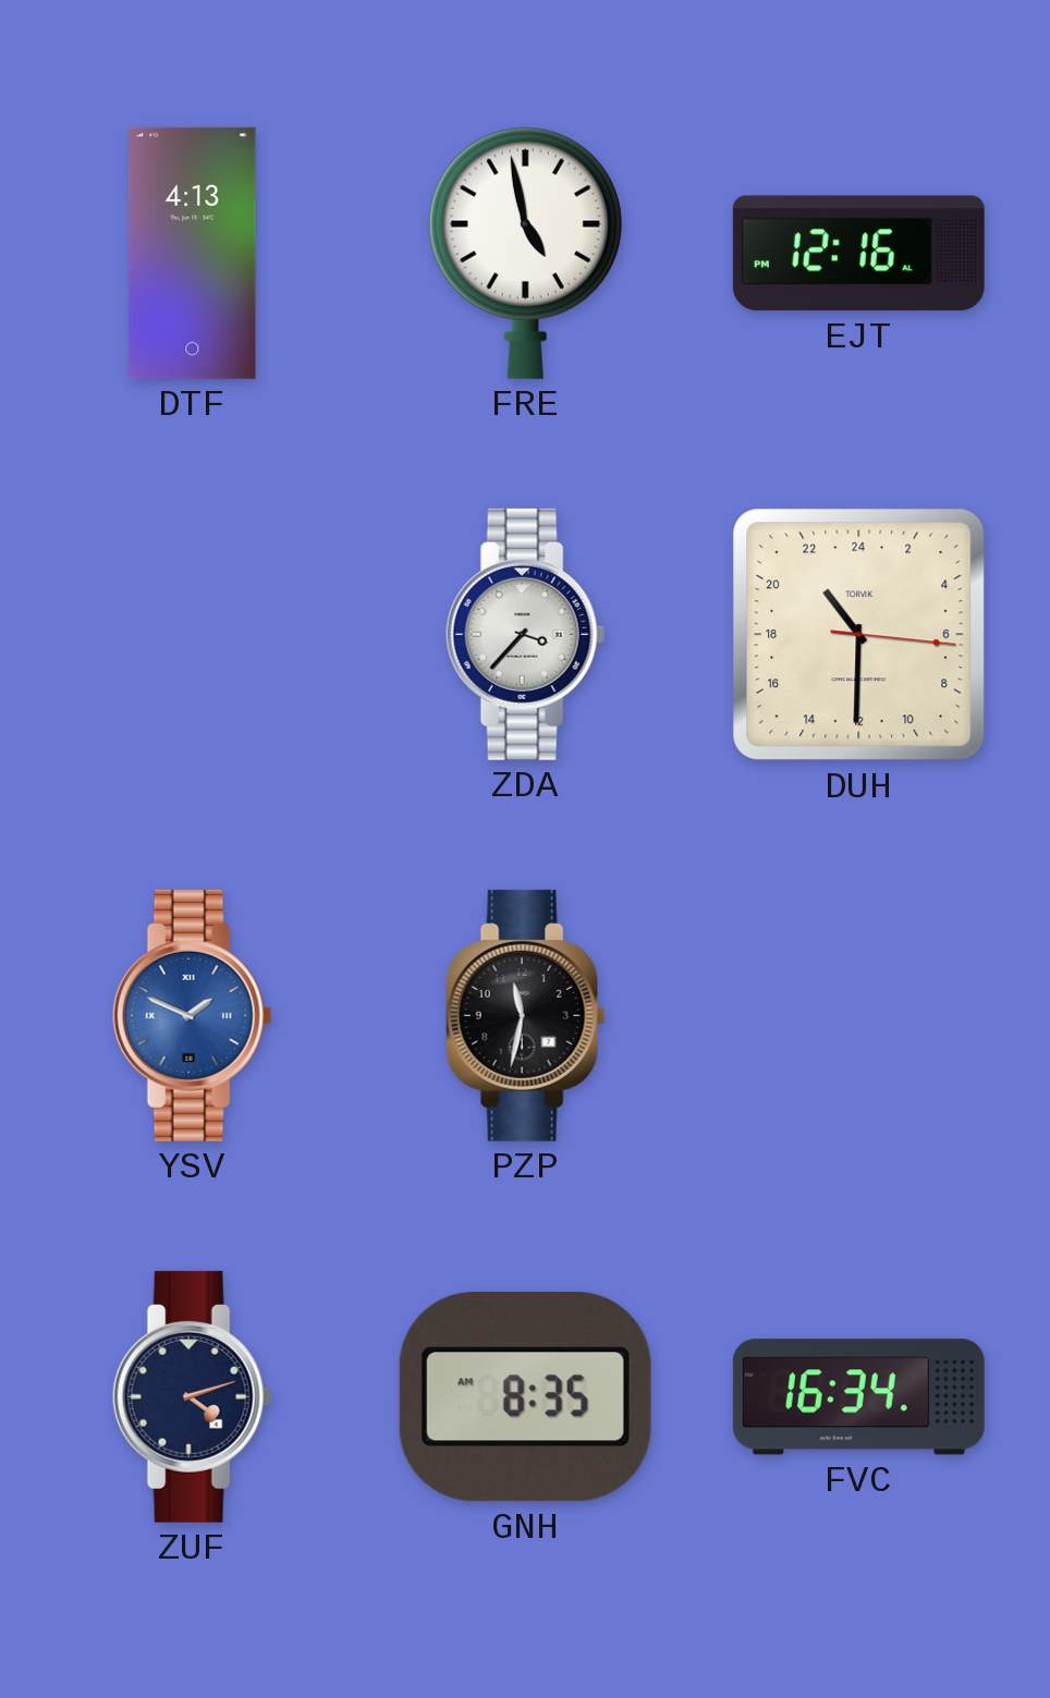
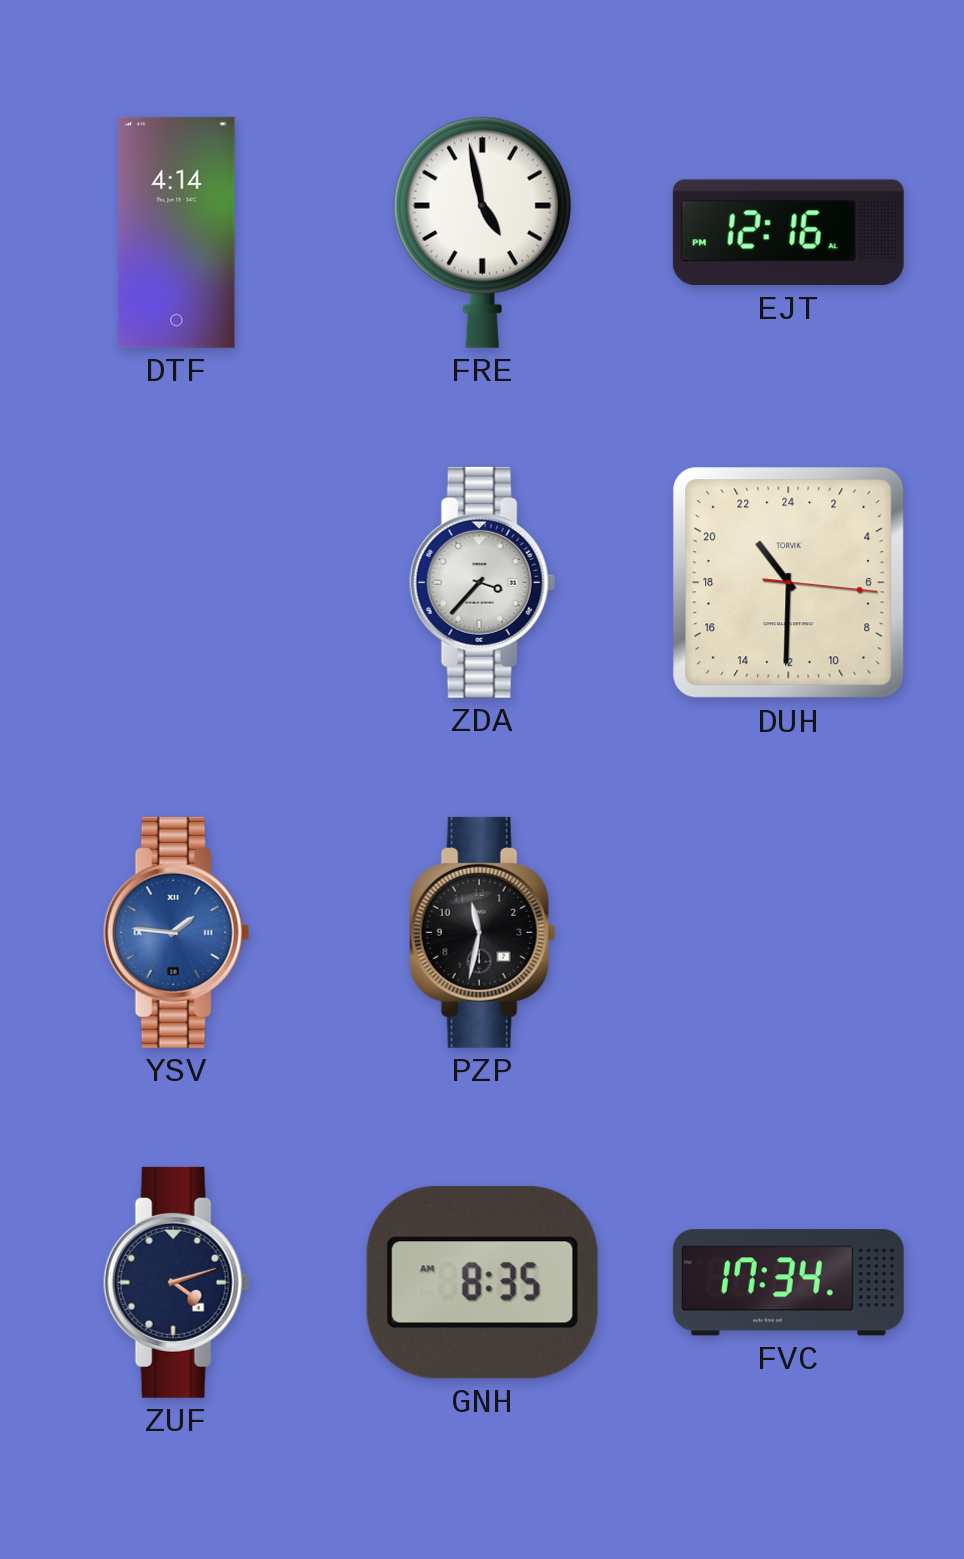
DTF: 4:13 -> 4:14
YSV: 1:49 -> 1:46
FVC: 16:34 -> 17:34
